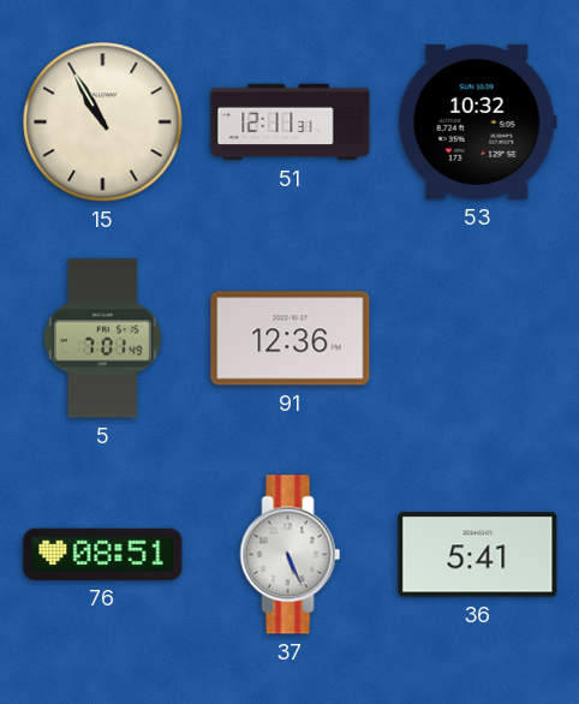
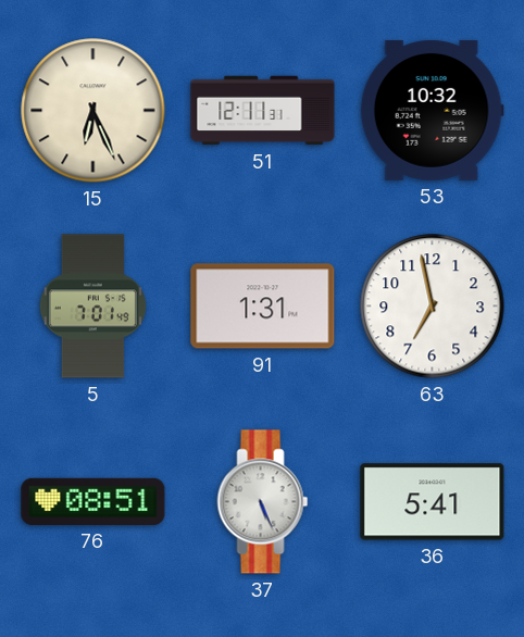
15: 10:55 -> 6:26
91: 12:36 -> 1:31
63: none -> 6:58
